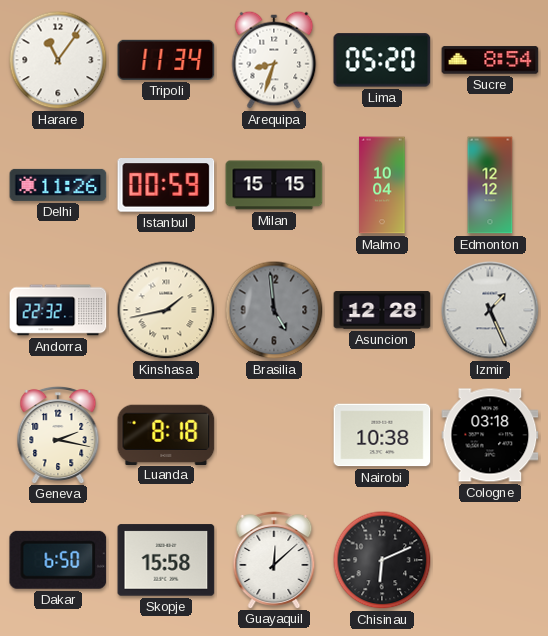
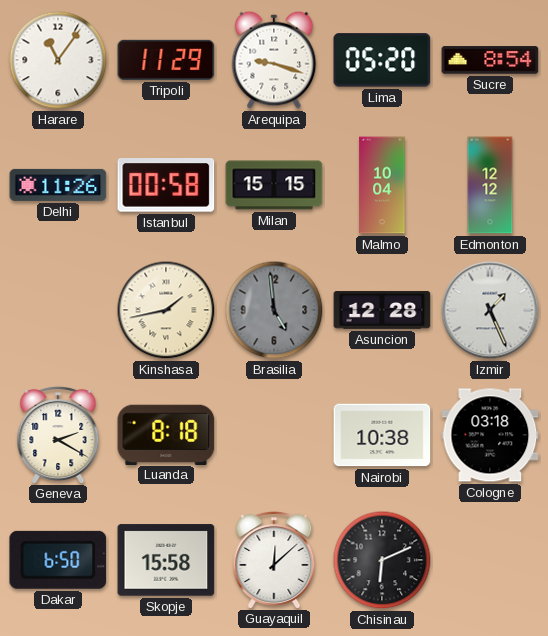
Tripoli: 11:34 -> 11:29
Arequipa: 8:33 -> 9:18
Istanbul: 00:59 -> 00:58
Andorra: 22:32 -> none
Geneva: 2:17 -> 2:20
